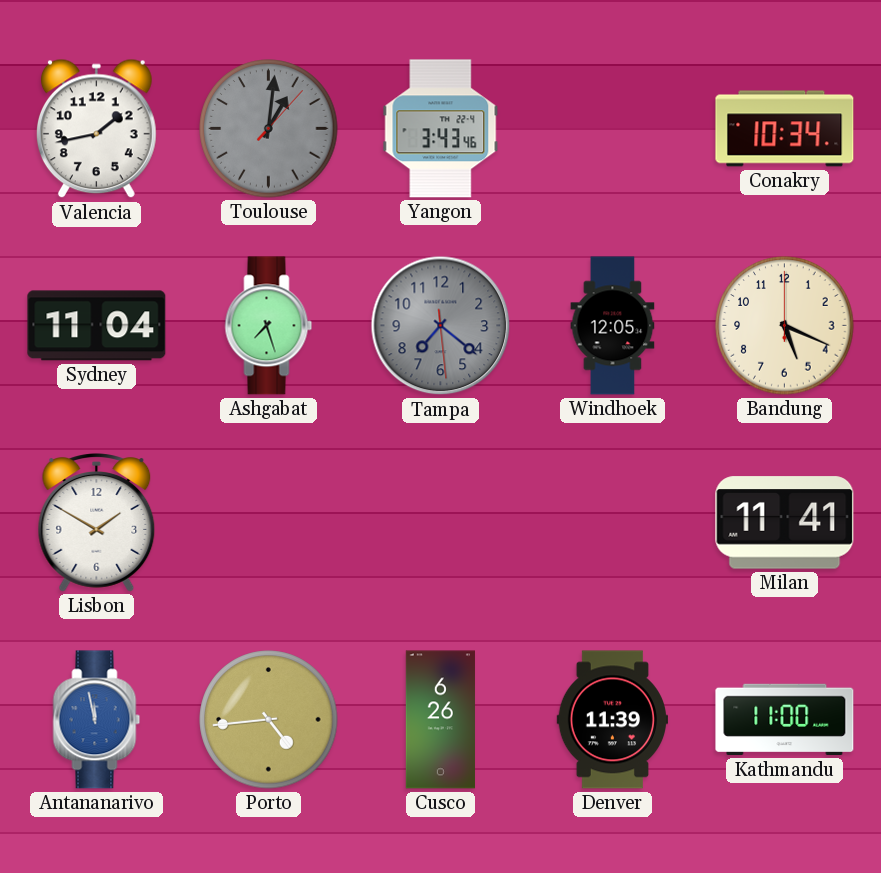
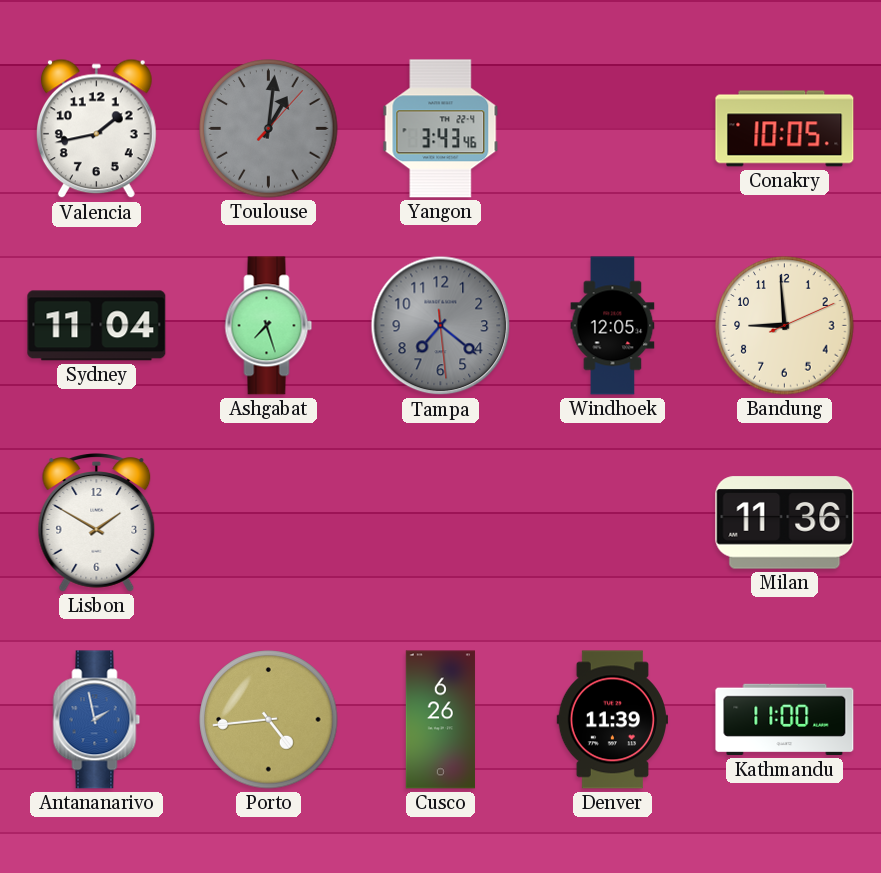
Conakry: 10:34 -> 10:05
Bandung: 5:19 -> 8:59
Milan: 11:41 -> 11:36
Antananarivo: 11:58 -> 1:58
